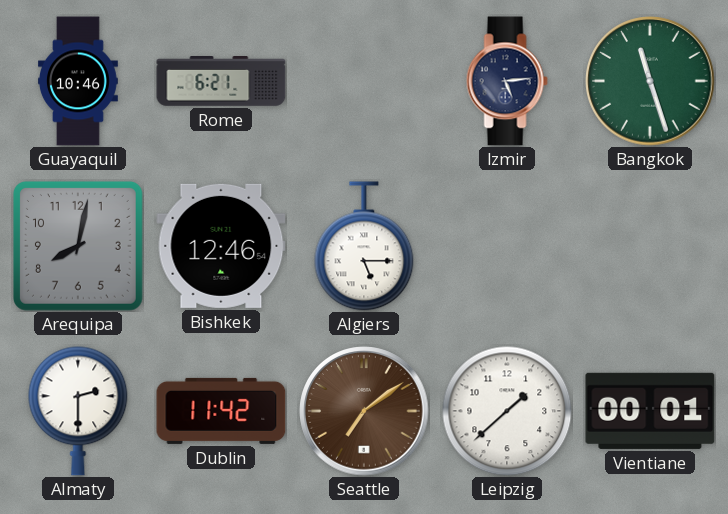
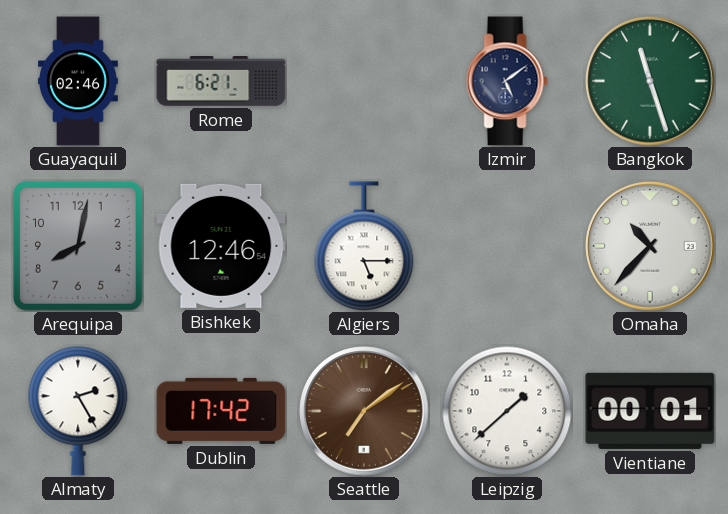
Guayaquil: 10:46 -> 02:46
Izmir: 5:14 -> 5:09
Omaha: none -> 10:37
Almaty: 2:30 -> 2:25
Dublin: 11:42 -> 17:42
